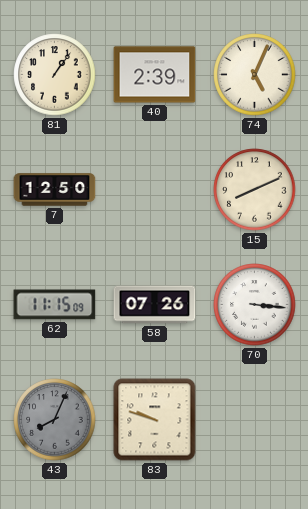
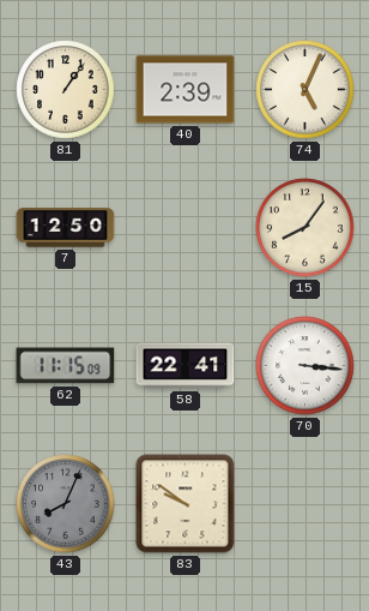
15: 8:11 -> 8:06
58: 07:26 -> 22:41
83: 9:48 -> 9:51
